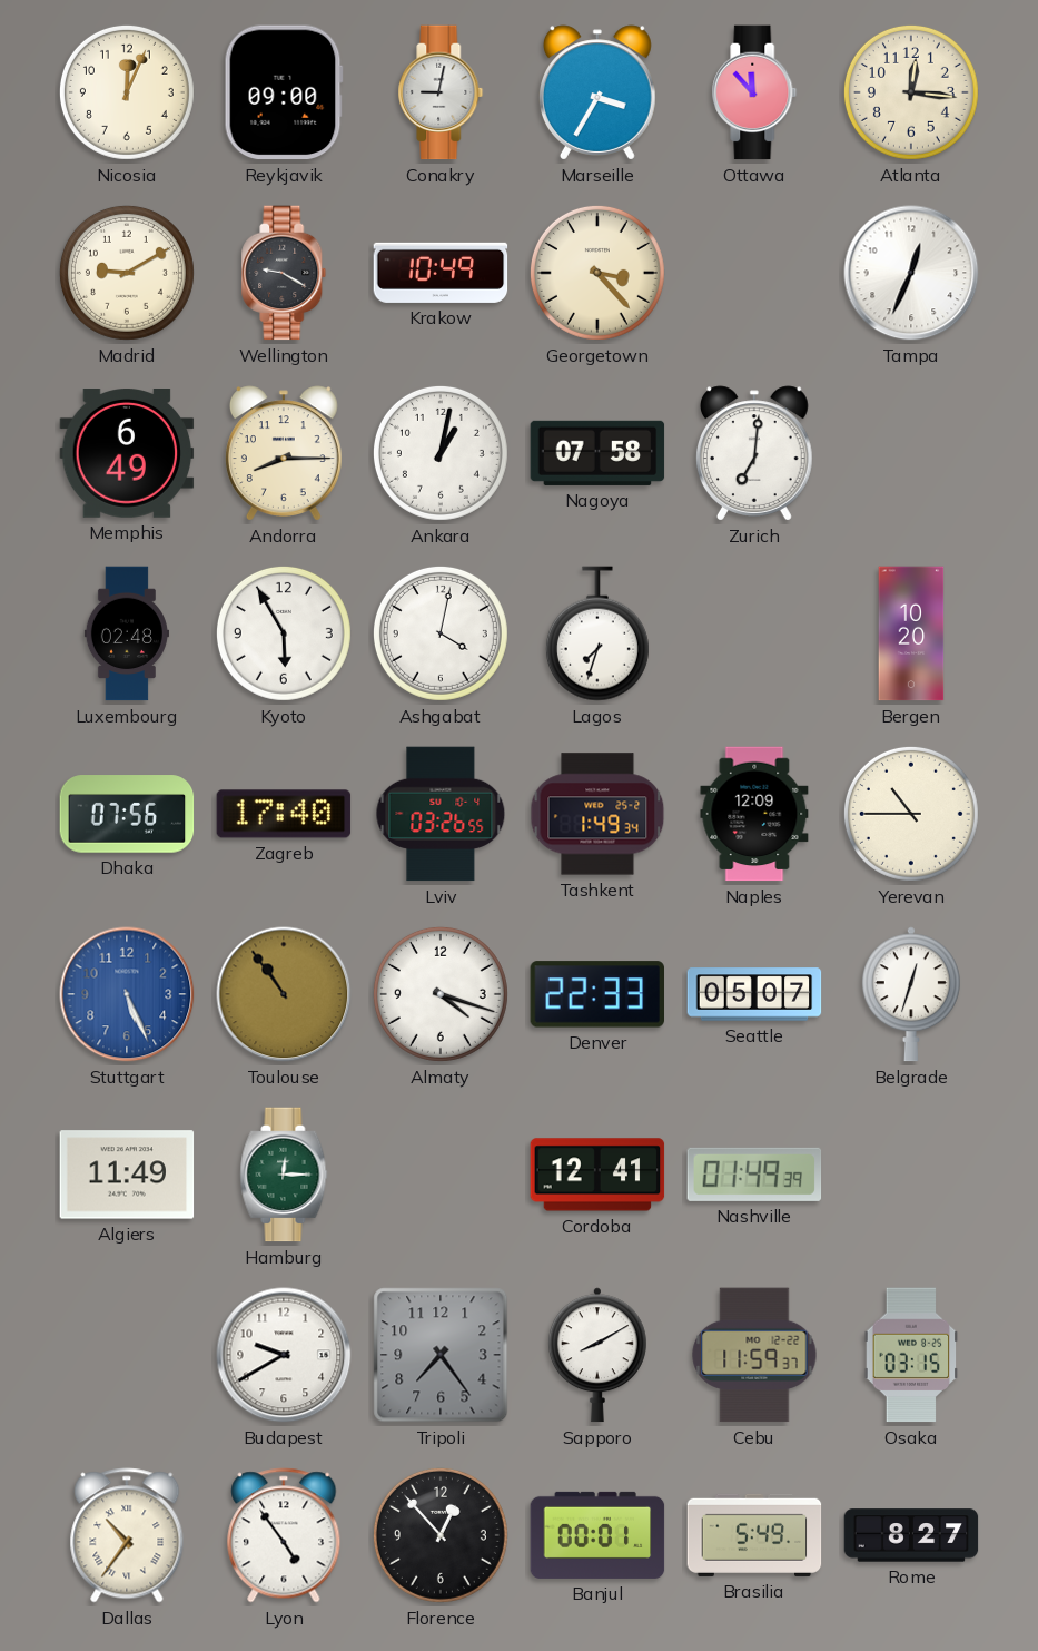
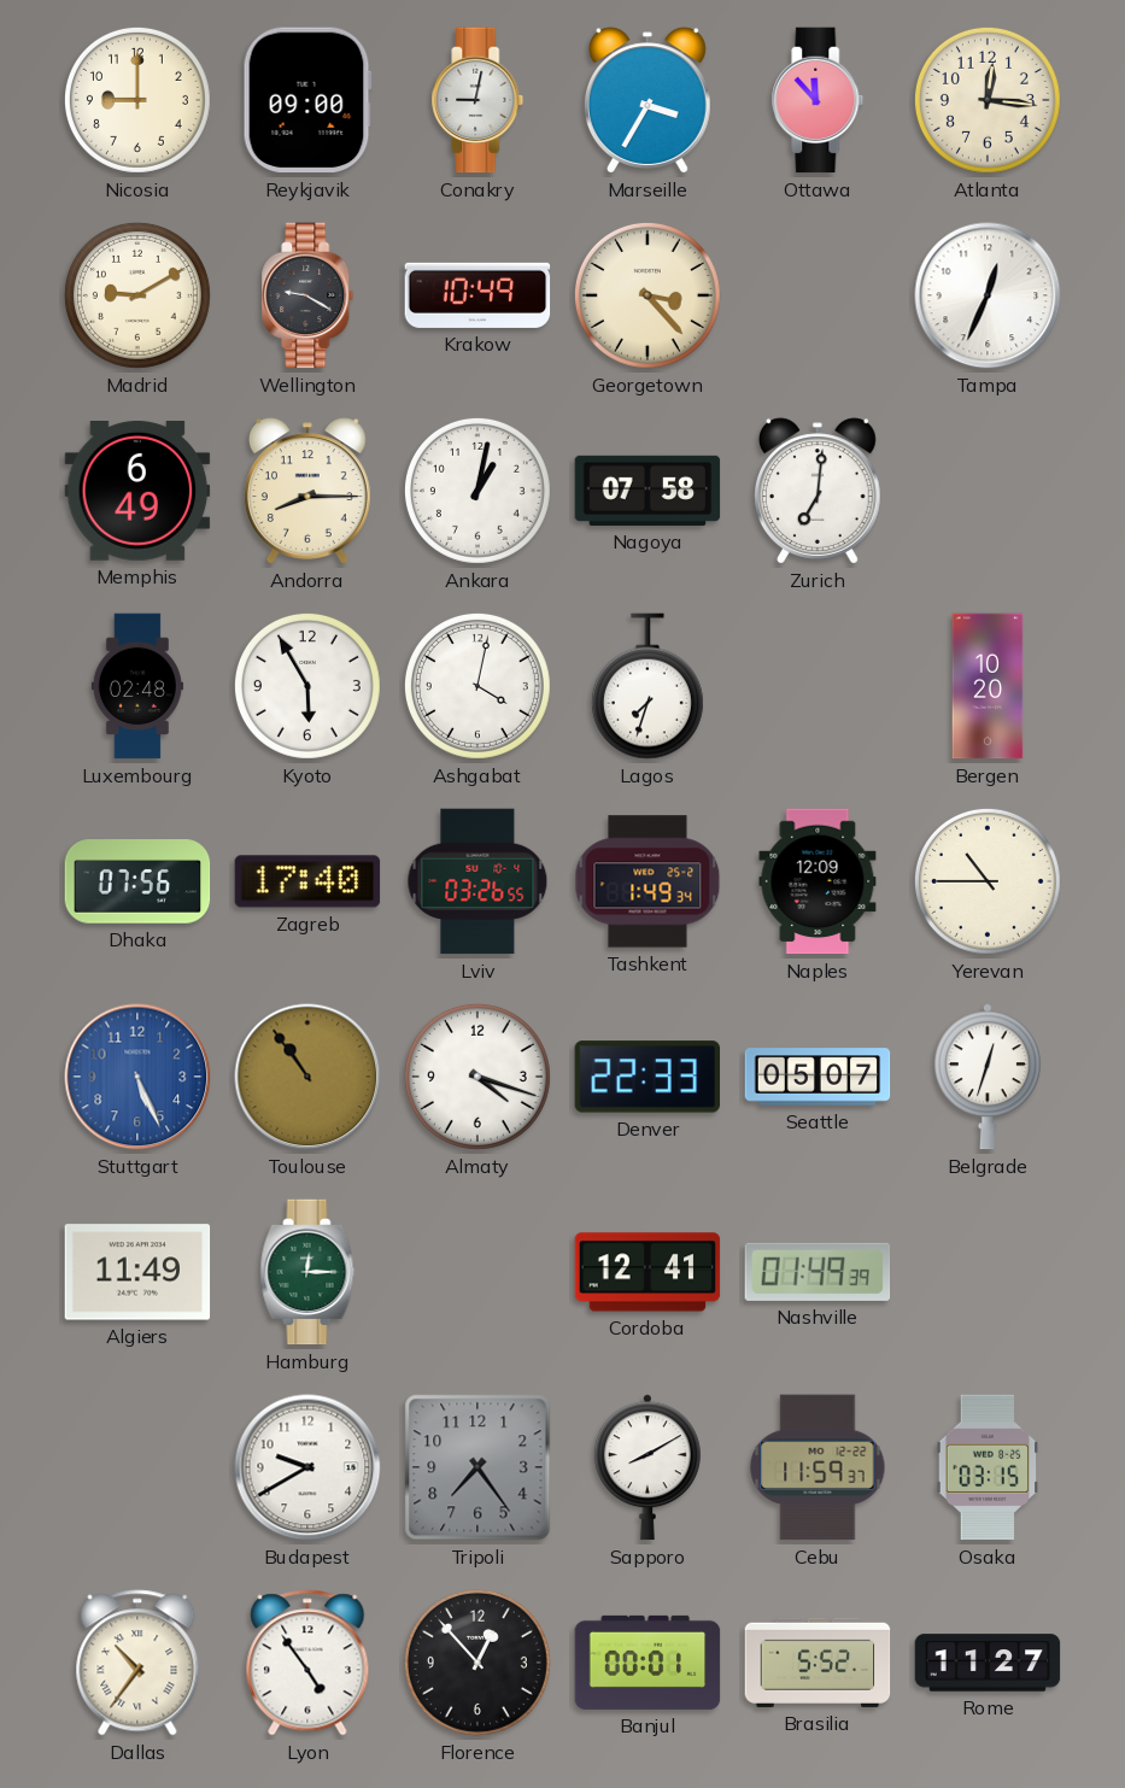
Nicosia: 12:04 -> 9:00
Brasilia: 5:49 -> 5:52
Rome: 8:27 -> 11:27
